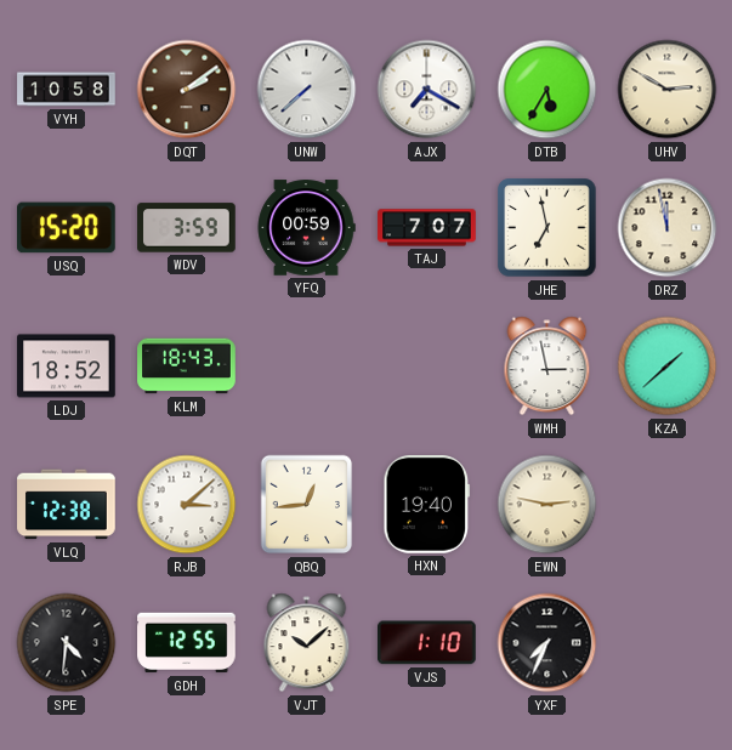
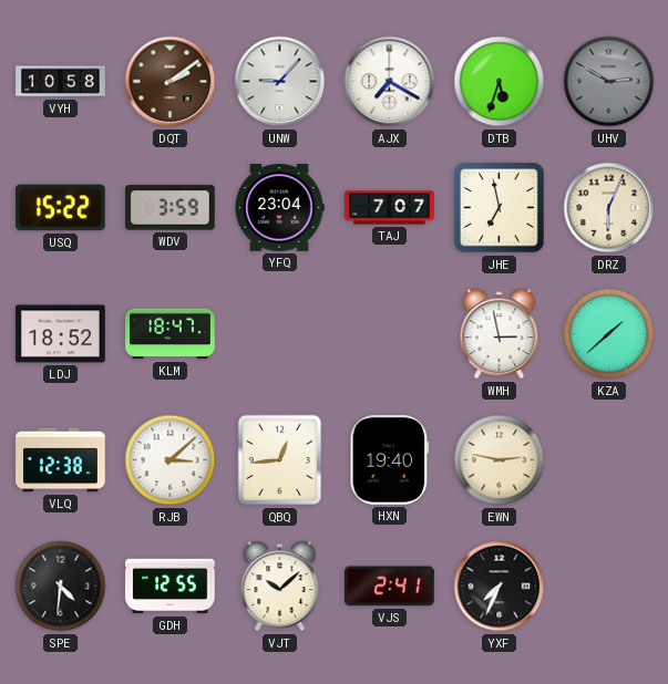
UNW: 7:38 -> 9:07
DTB: 5:35 -> 5:33
UHV dial: cream -> grey
USQ: 15:20 -> 15:22
YFQ: 00:59 -> 23:04
DRZ: 11:58 -> 6:04
KLM: 18:43 -> 18:47
VJS: 1:10 -> 2:41
